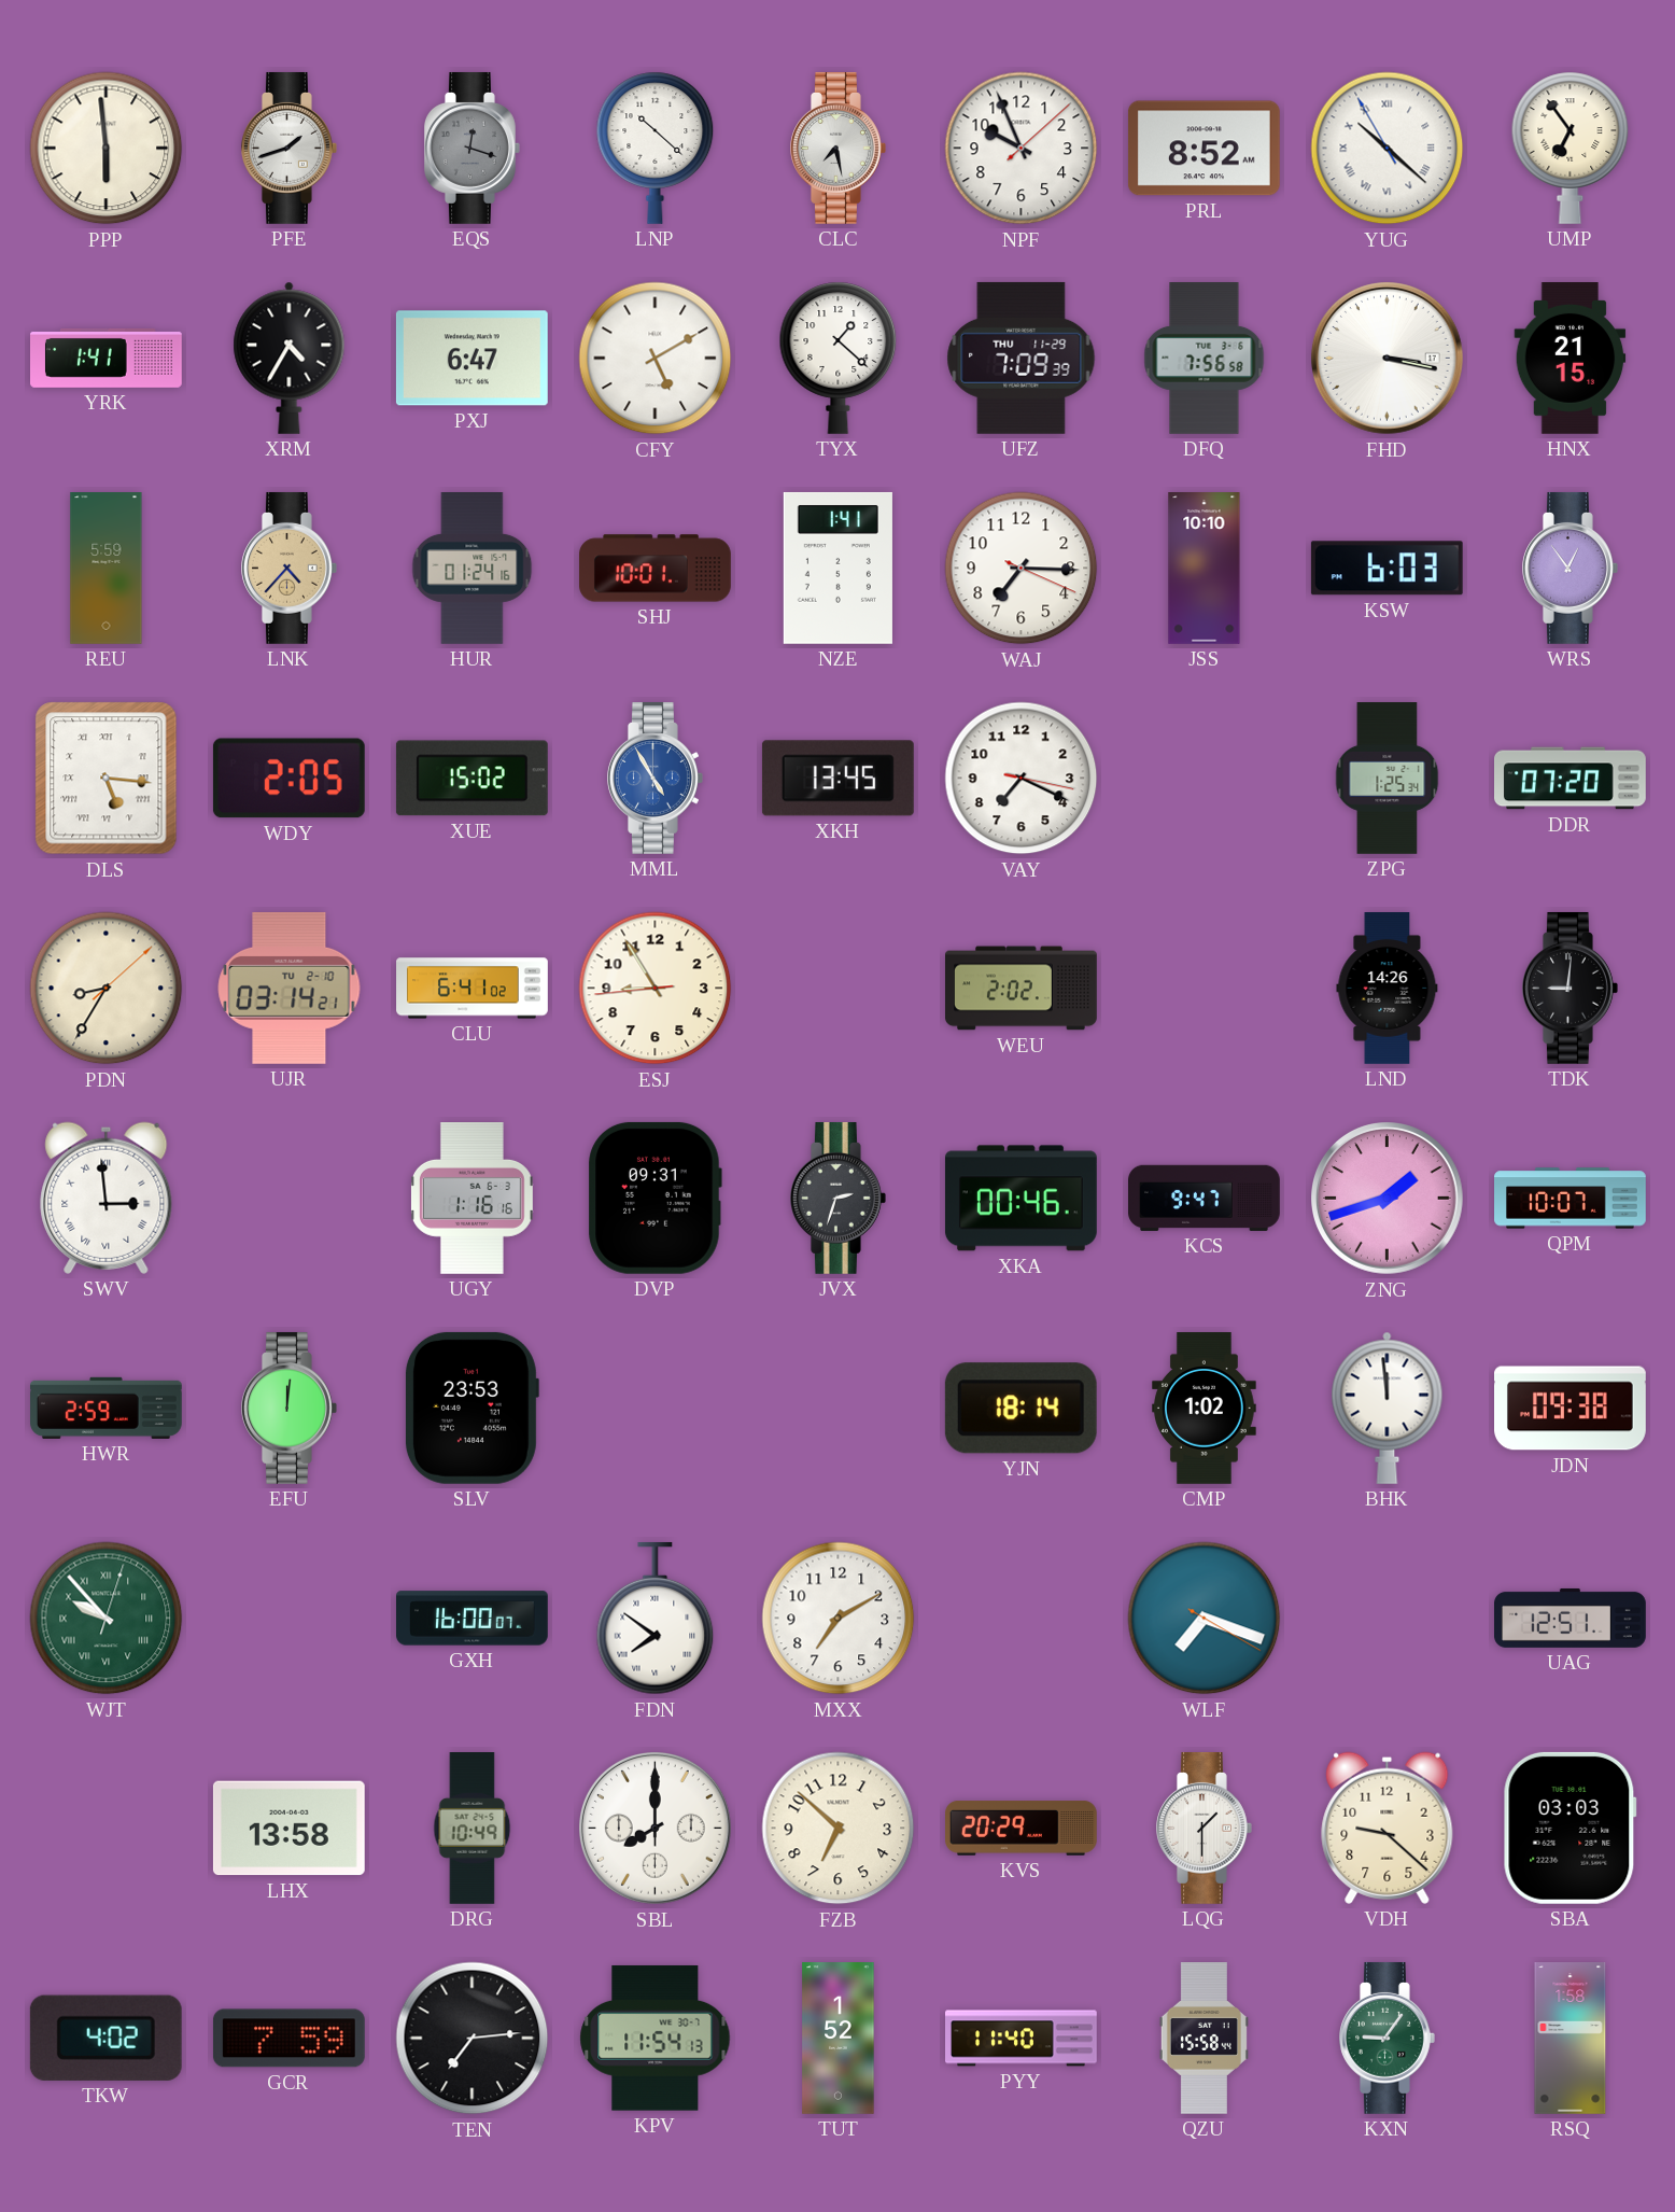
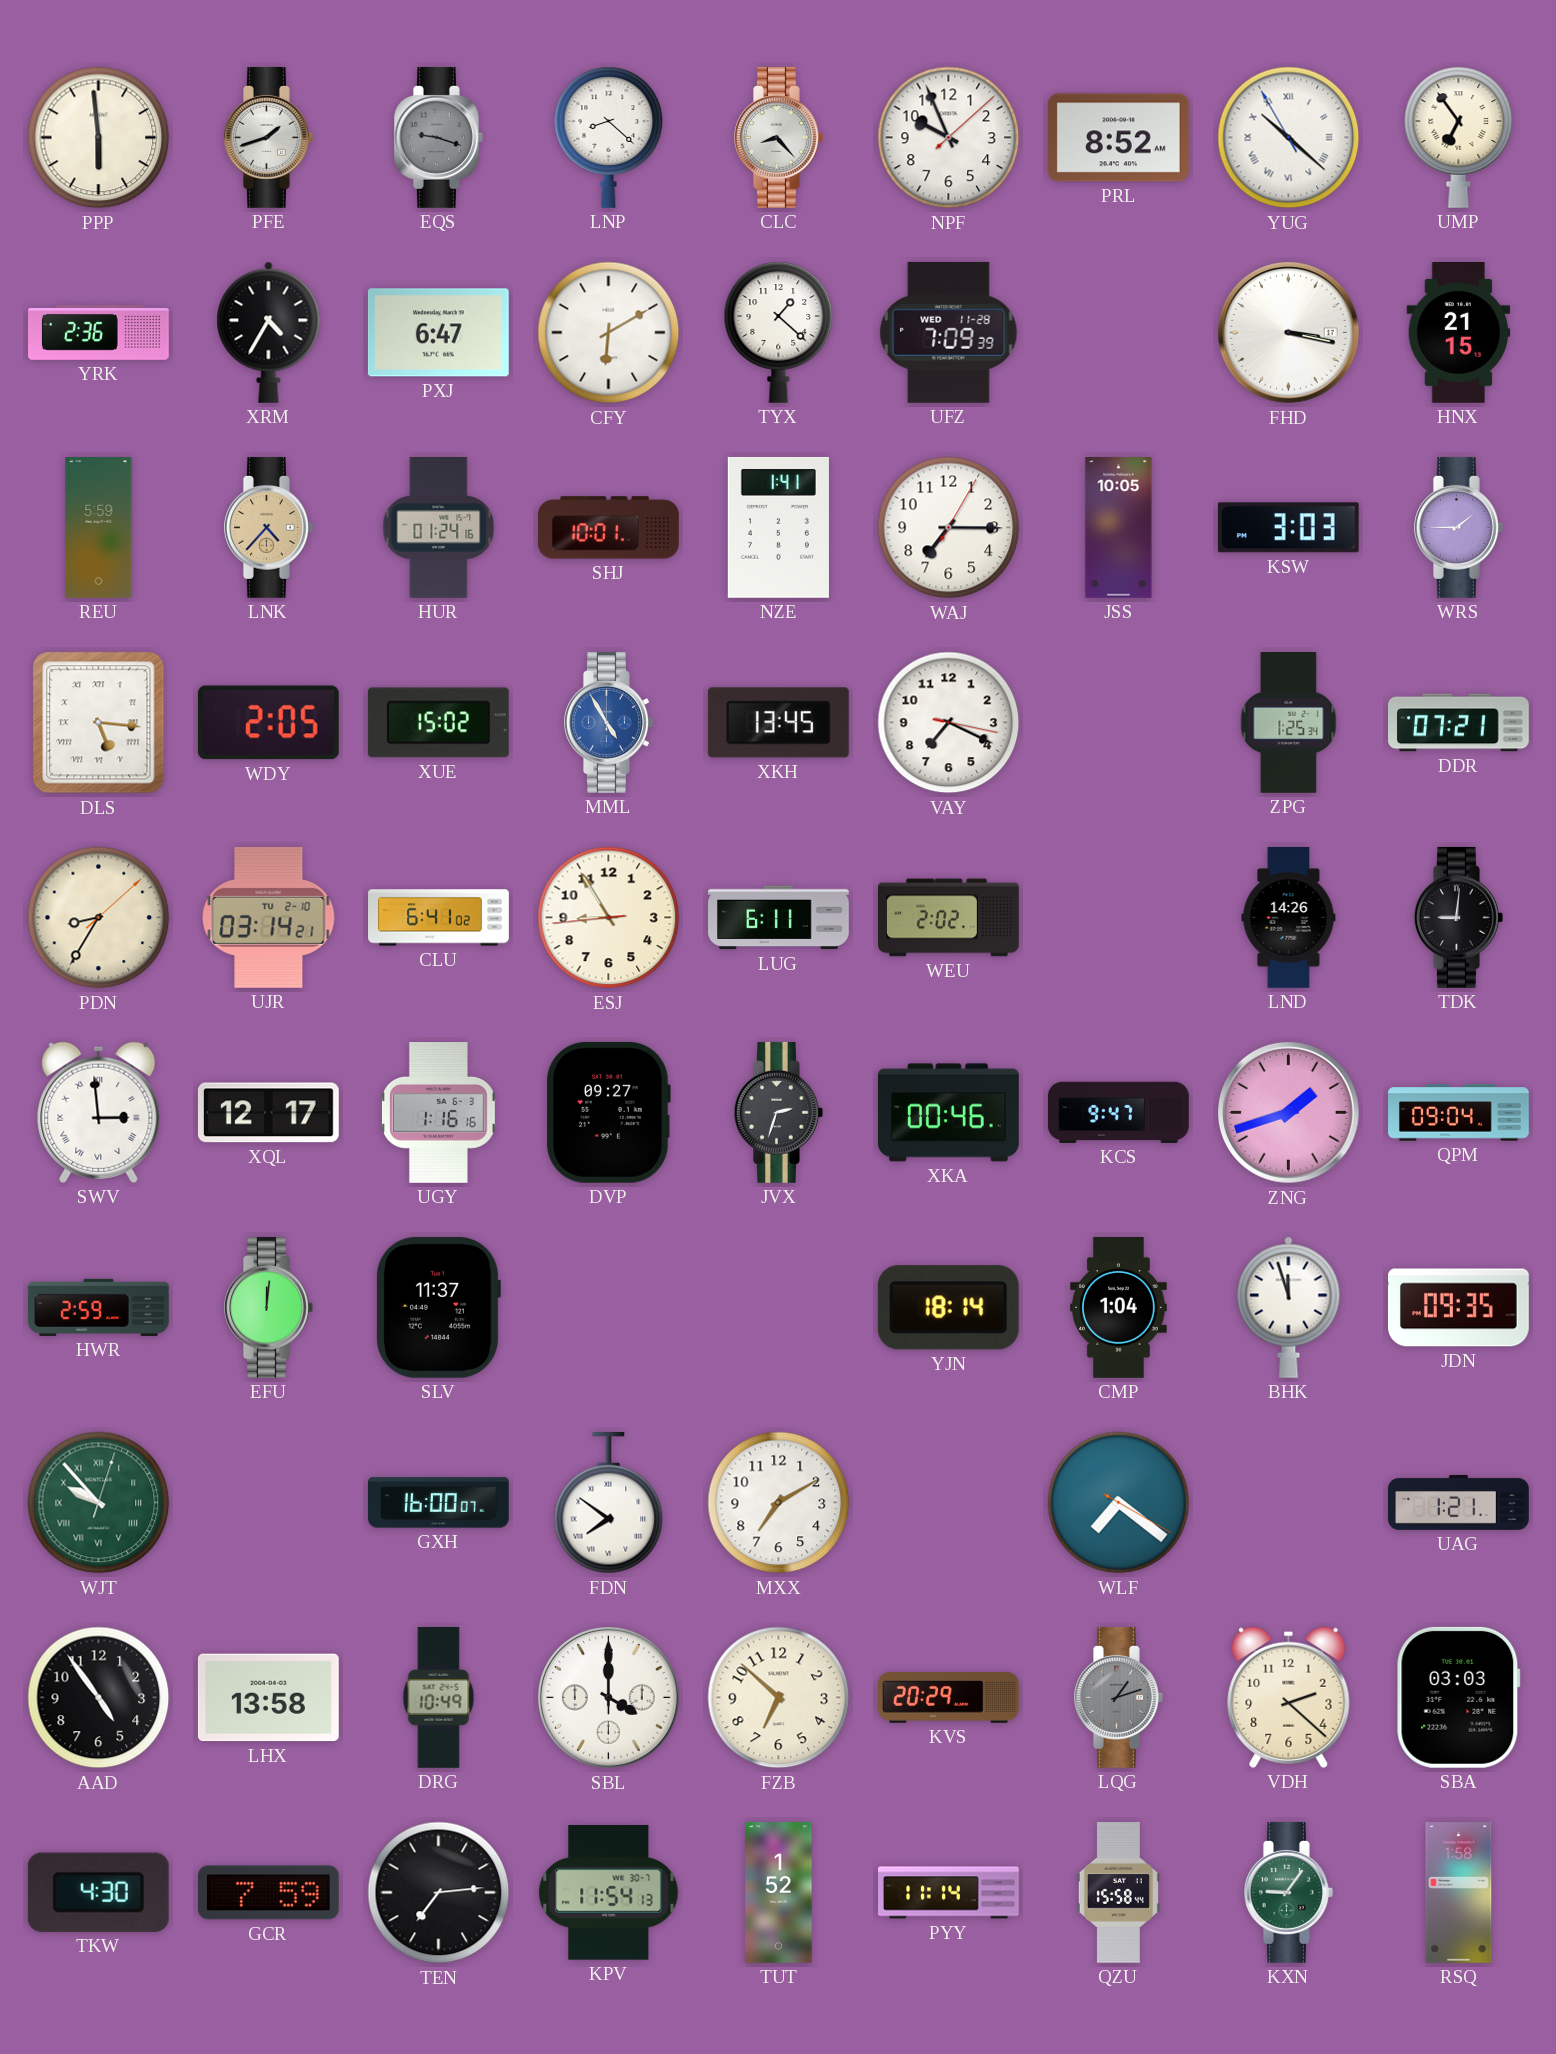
EQS: 12:18 -> 9:18
LNP: 10:22 -> 8:22
CLC: 7:28 -> 8:23
YRK: 1:41 -> 2:36
CFY: 5:10 -> 6:10
UFZ date: THU 11-29 -> WED 11-28
DFQ: 7:56 -> none
WAJ: 7:15:19 -> 7:15:05
JSS: 10:10 -> 10:05
KSW: 6:03 -> 3:03
WRS: 12:54 -> 1:45
DDR: 07:20 -> 07:21
LUG: none -> 6:11
XQL: none -> 12:17
DVP: 09:31 -> 09:27
QPM: 10:07 -> 09:04
SLV: 23:53 -> 11:37
CMP: 1:02 -> 1:04
BHK: 11:59 -> 11:57
JDN: 09:38 -> 09:35
WLF: 7:18 -> 7:21
UAG: 12:51 -> 1:21
AAD: none -> 4:54
SBL: 8:00 -> 4:00
LQG: 1:30 -> 1:12
LQG dial: white -> grey
VDH: 9:22 -> 2:22
TKW: 4:02 -> 4:30
PYY: 11:40 -> 11:14
